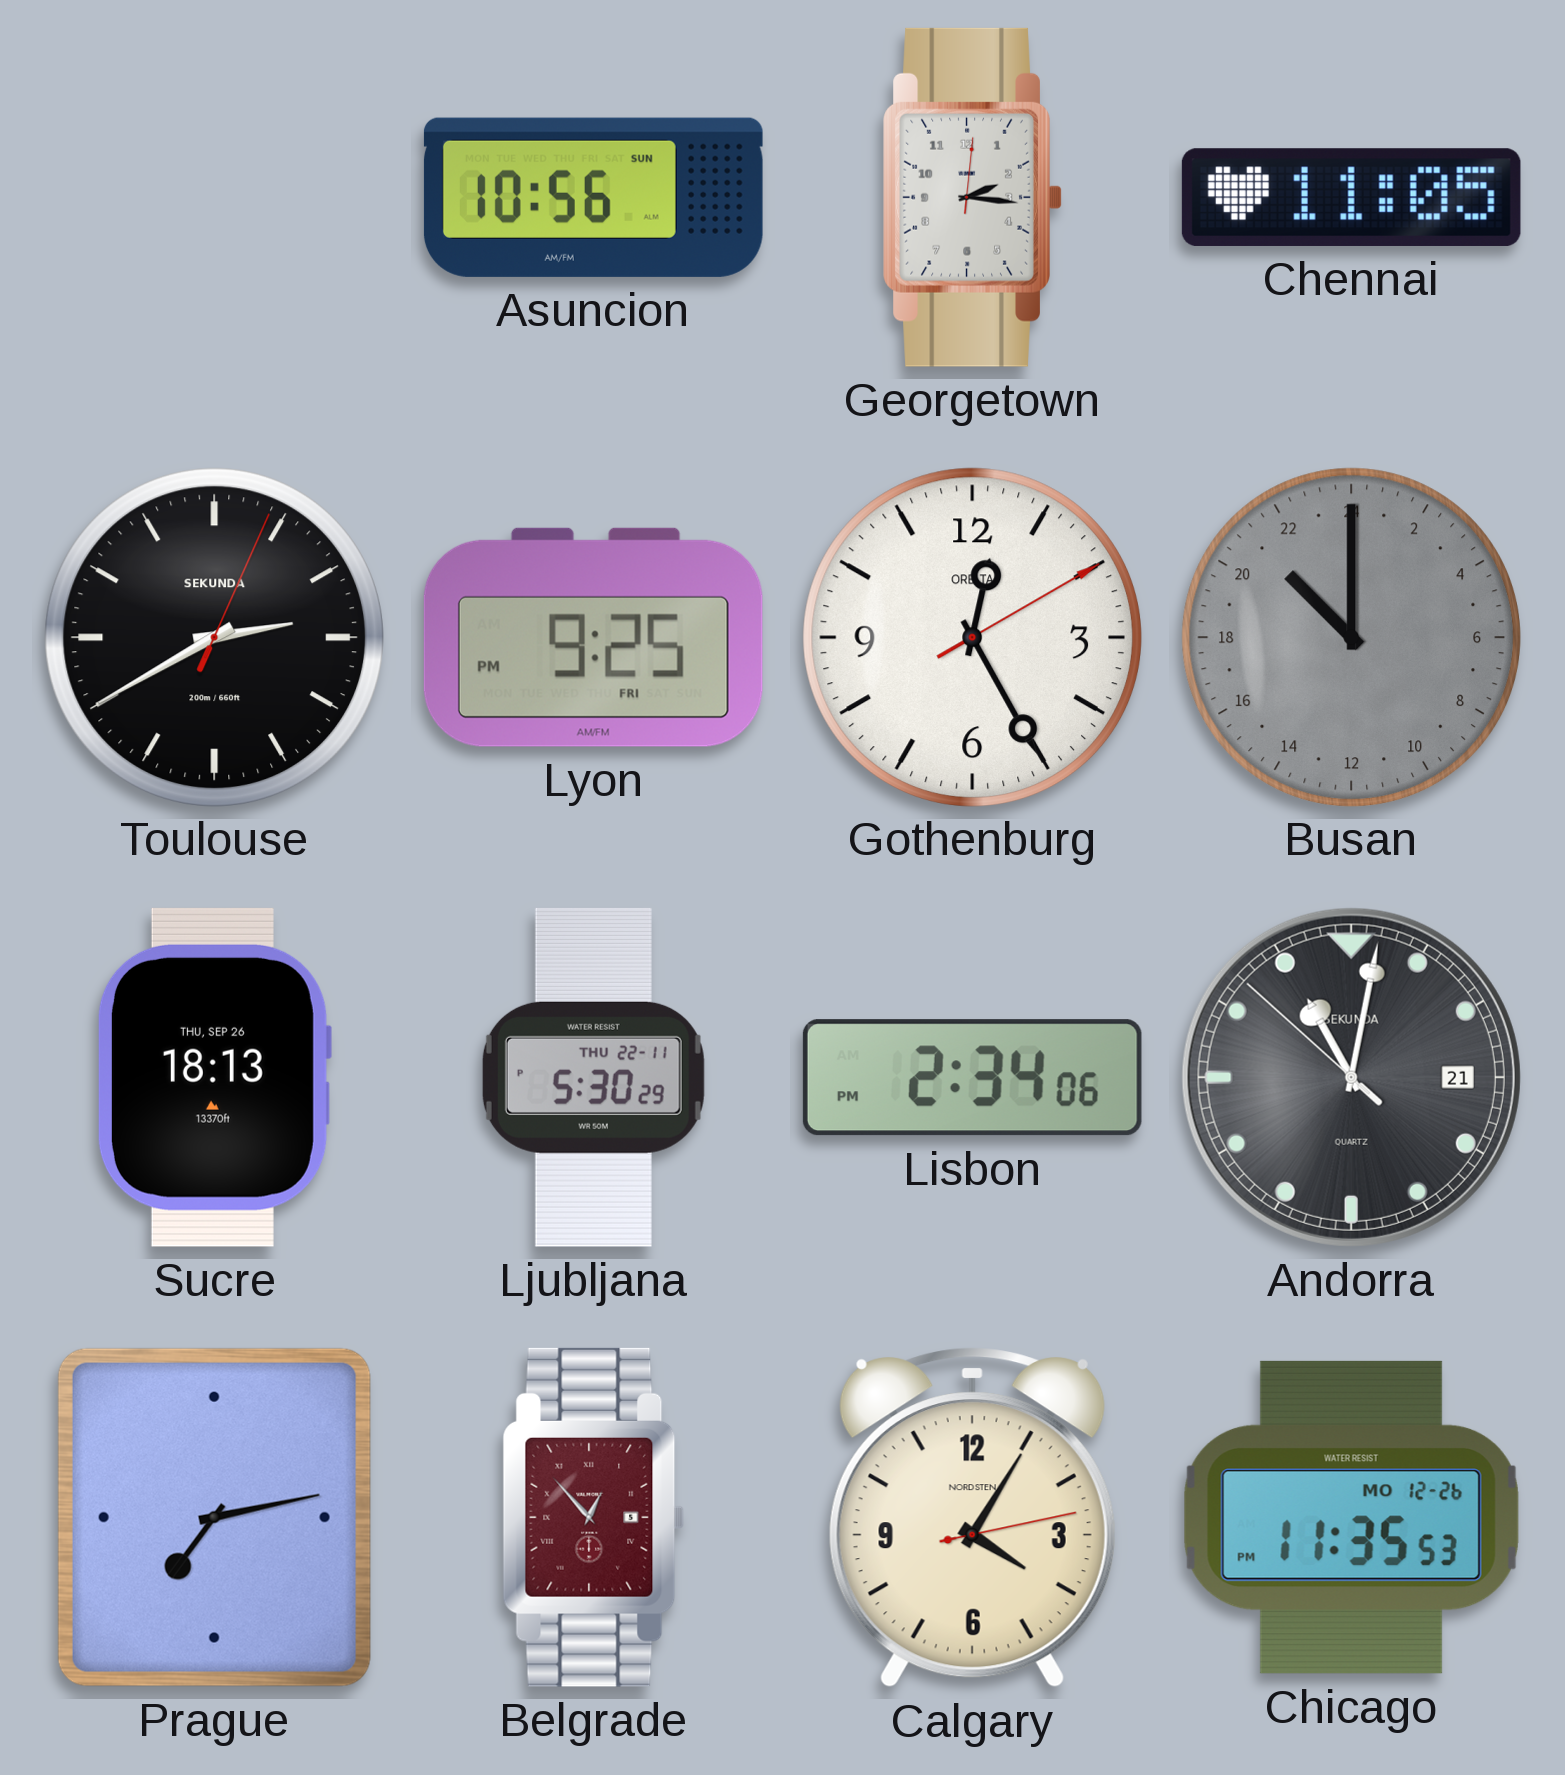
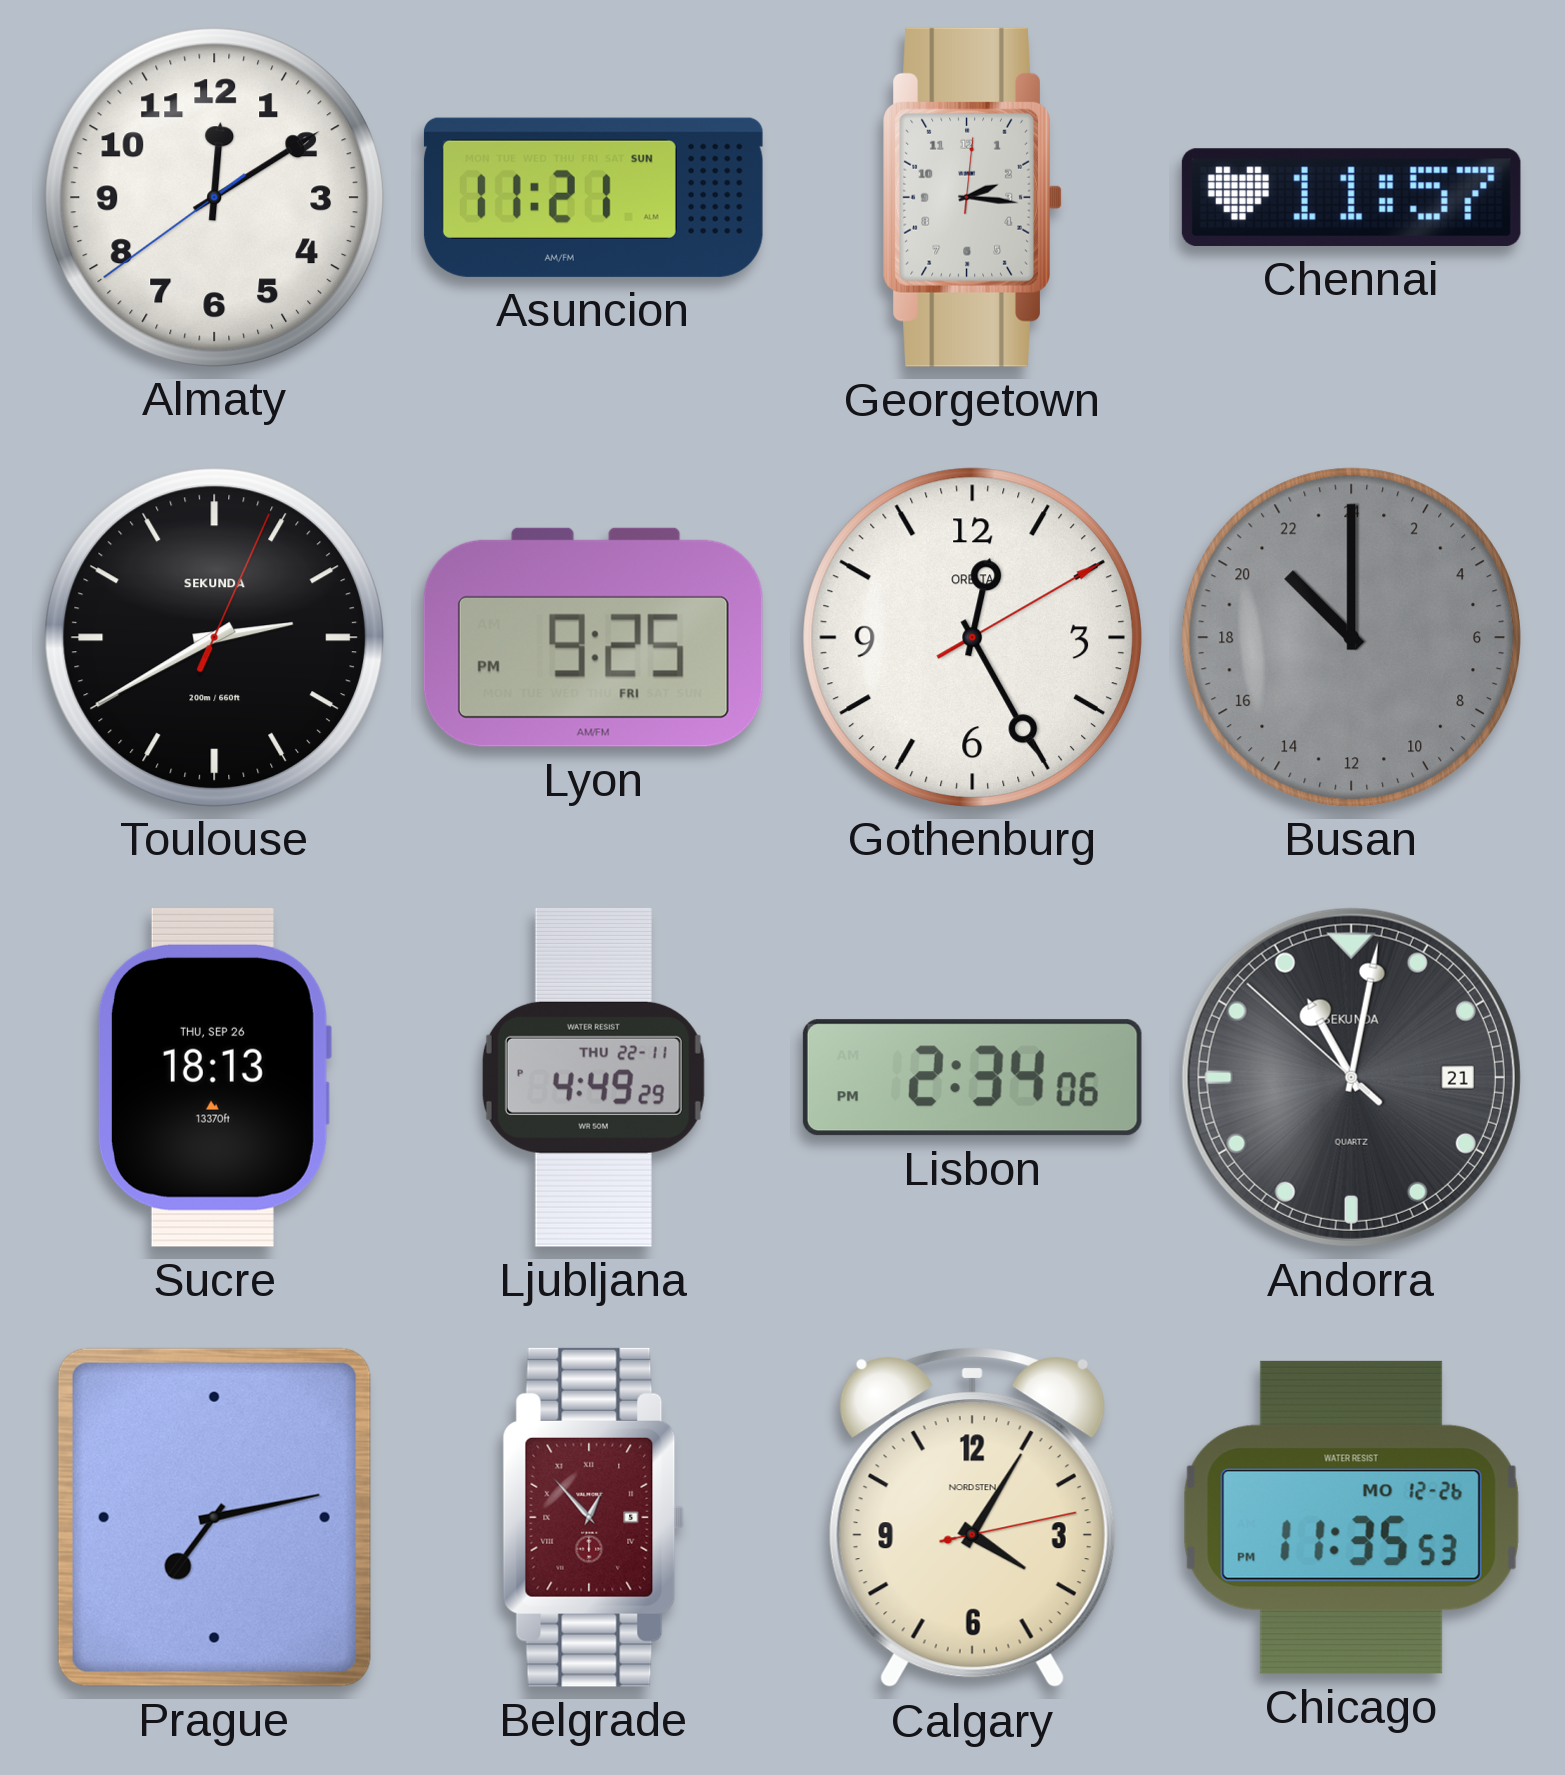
Almaty: none -> 12:09
Asuncion: 10:56 -> 11:21
Chennai: 11:05 -> 11:57
Ljubljana: 5:30 -> 4:49
